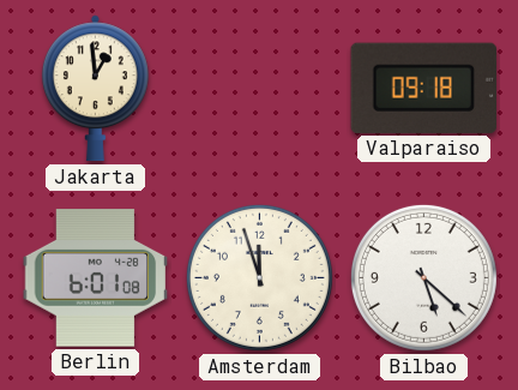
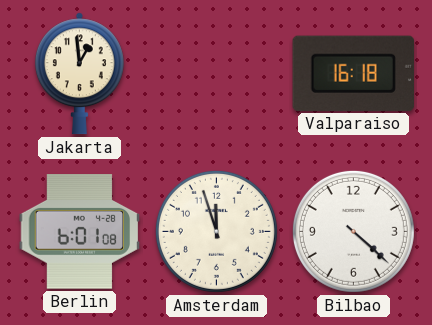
Valparaiso: 09:18 -> 16:18
Bilbao: 5:22 -> 4:22
